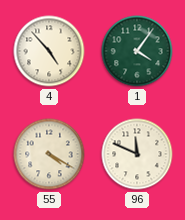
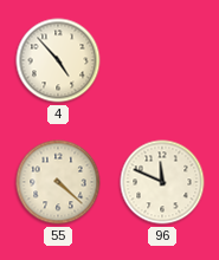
1: 4:06 -> none
55: 4:20 -> 4:22
